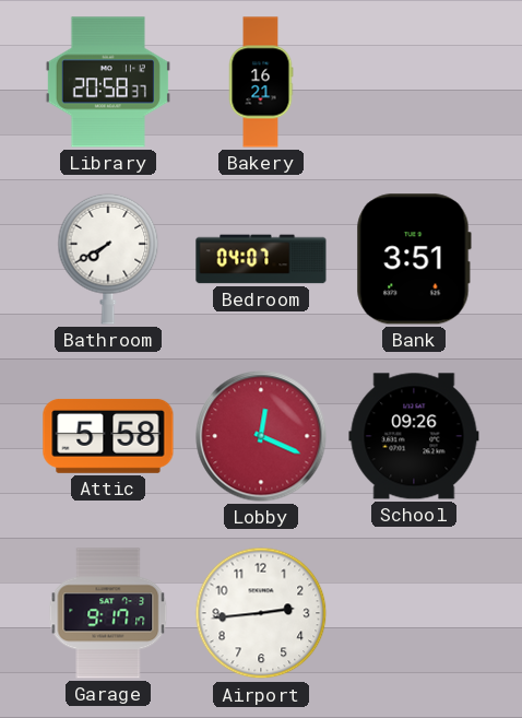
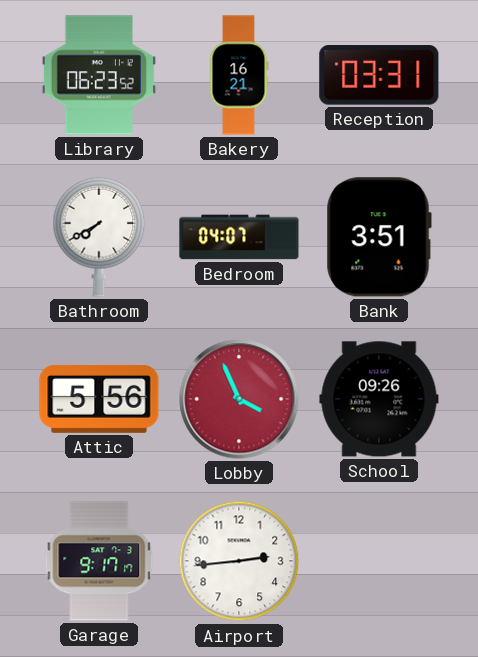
Library: 20:58 -> 06:23
Reception: none -> 03:31
Attic: 5:58 -> 5:56
Lobby: 12:19 -> 3:56
